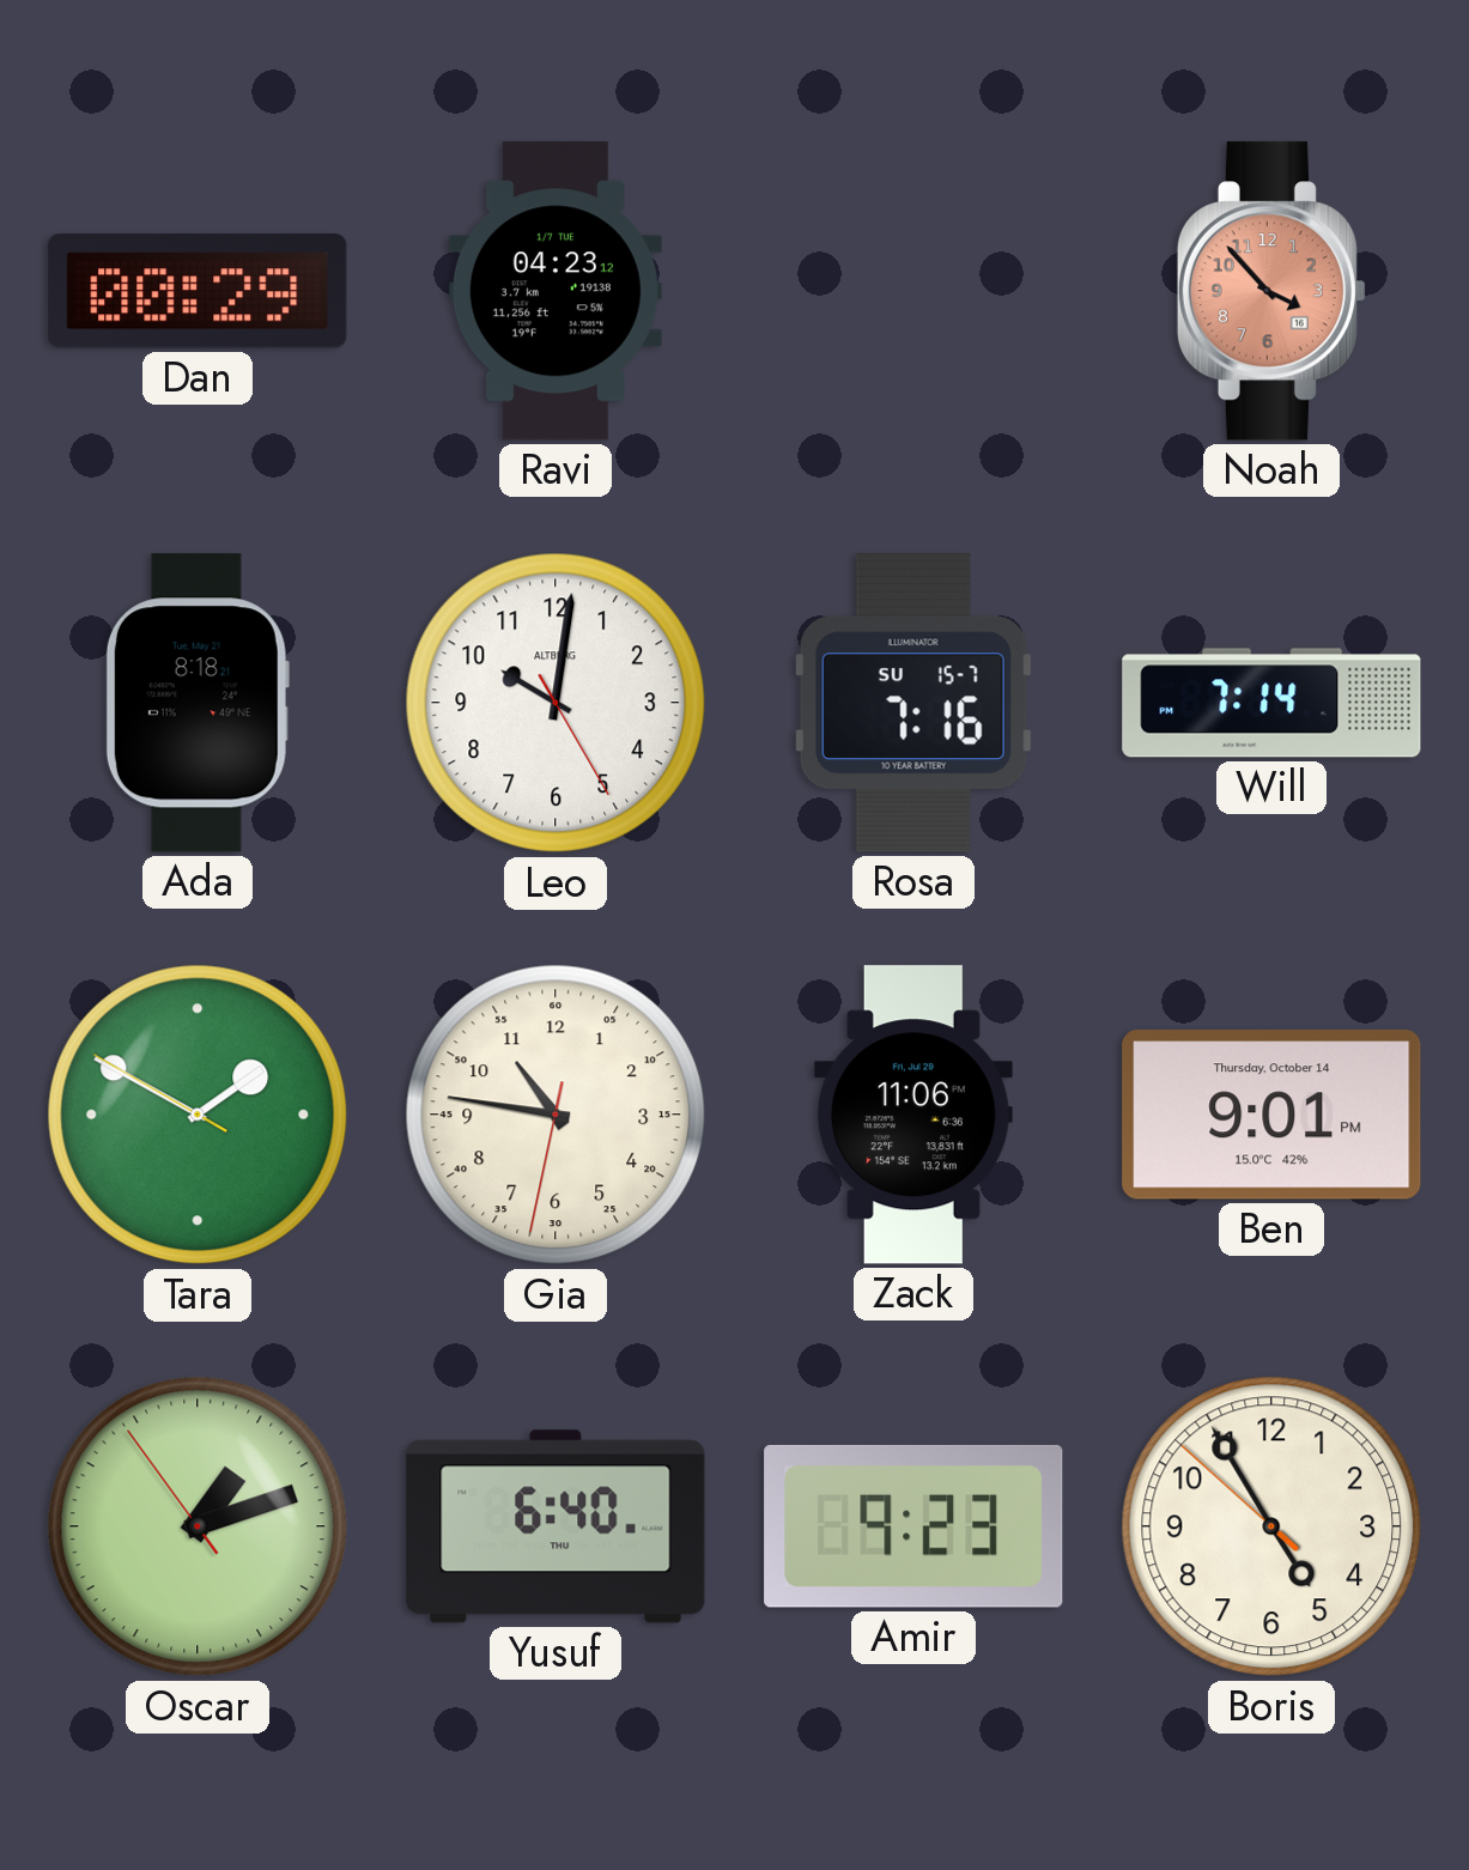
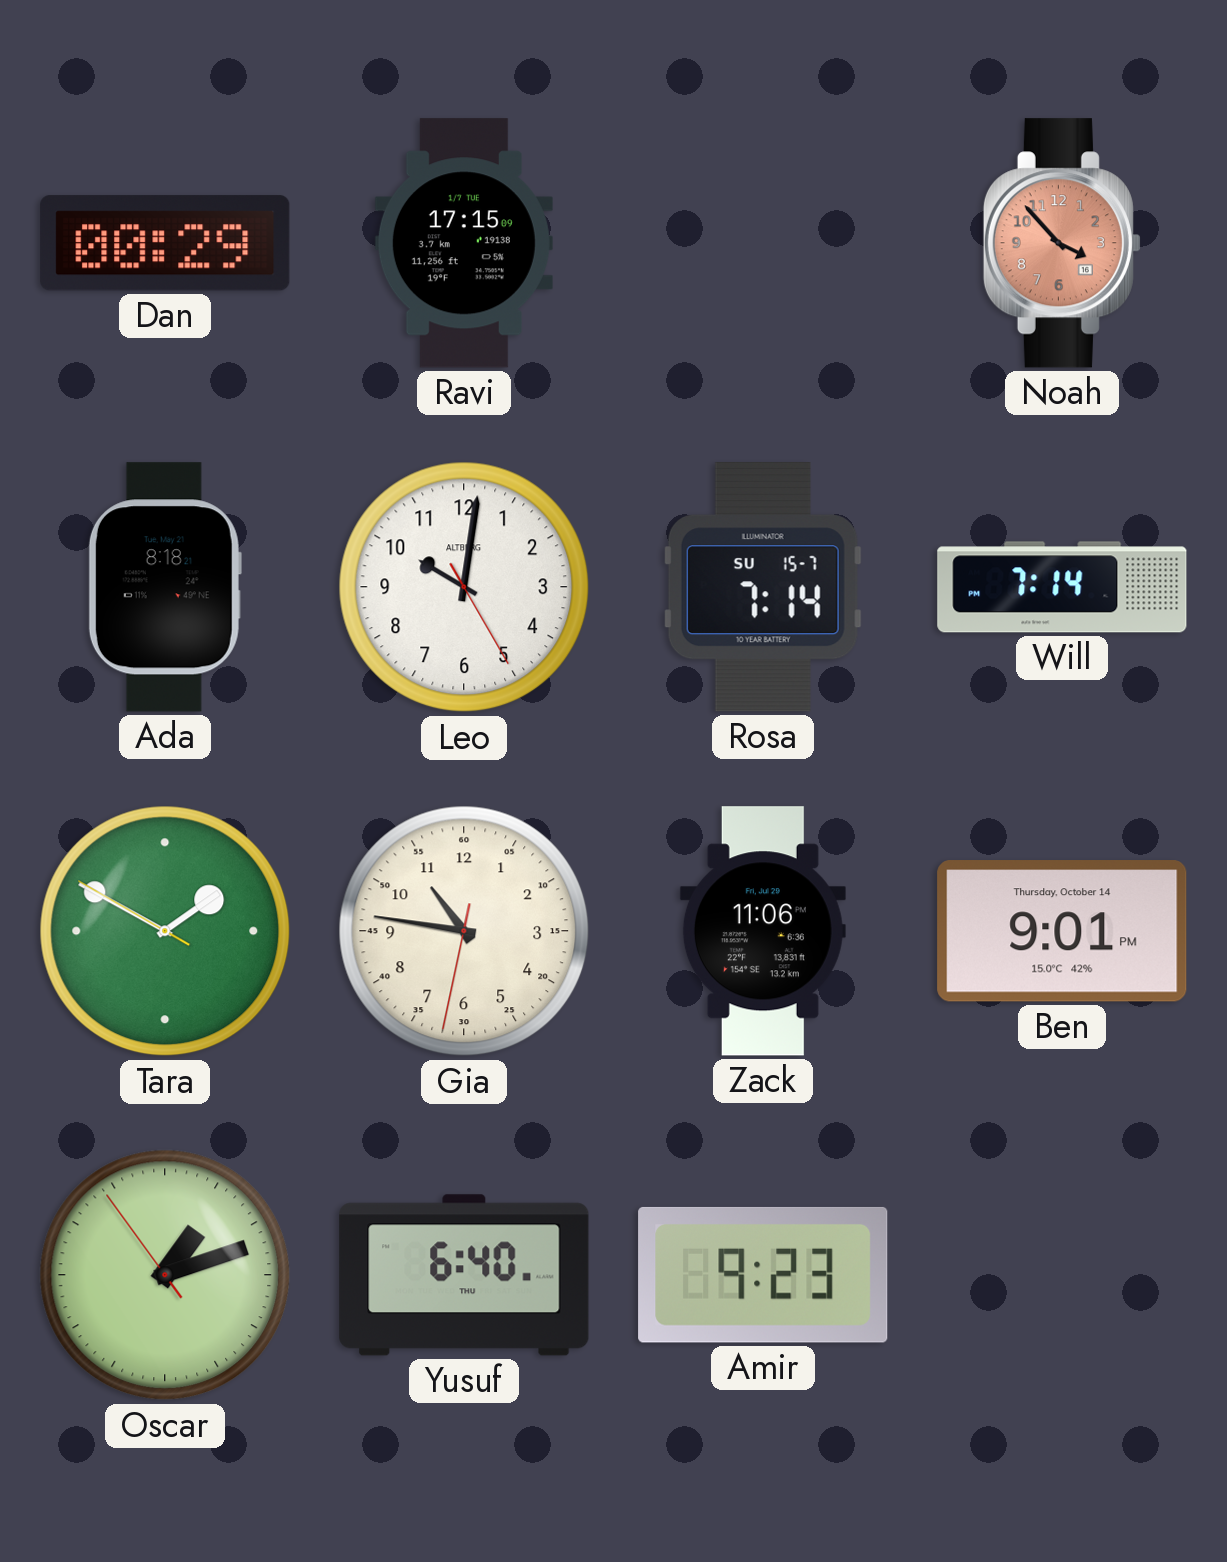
Ravi: 04:23 -> 17:15
Rosa: 7:16 -> 7:14
Boris: 4:54 -> none
